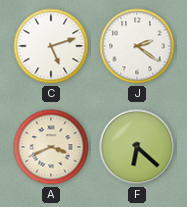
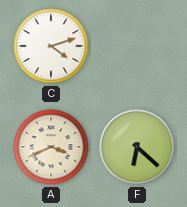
C: 5:12 -> 4:12
J: 2:21 -> none
